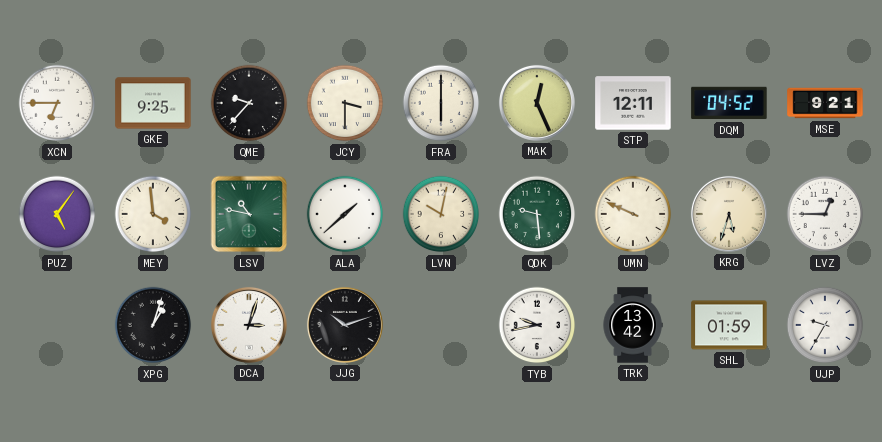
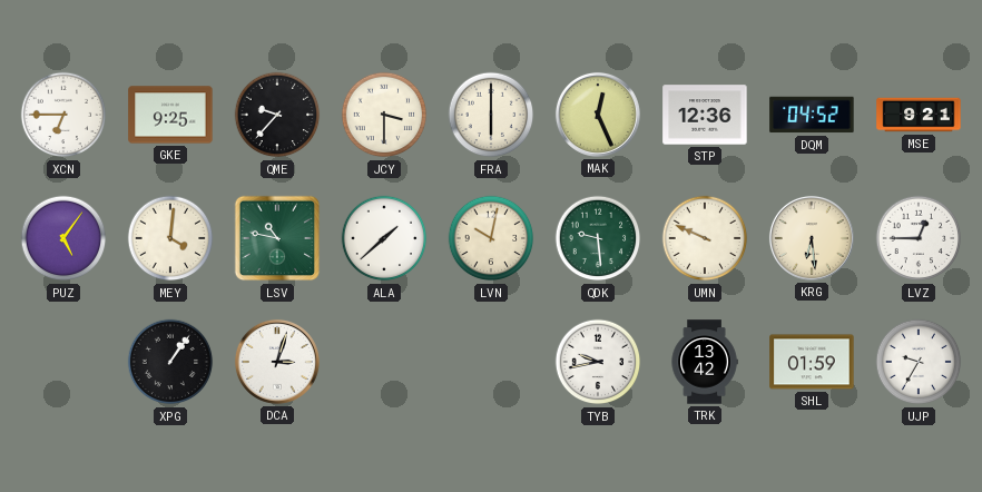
STP: 12:11 -> 12:36
MEY: 3:59 -> 4:01
KRG: 5:33 -> 6:29
XPG: 1:03 -> 1:06
JJG: 10:12 -> none
